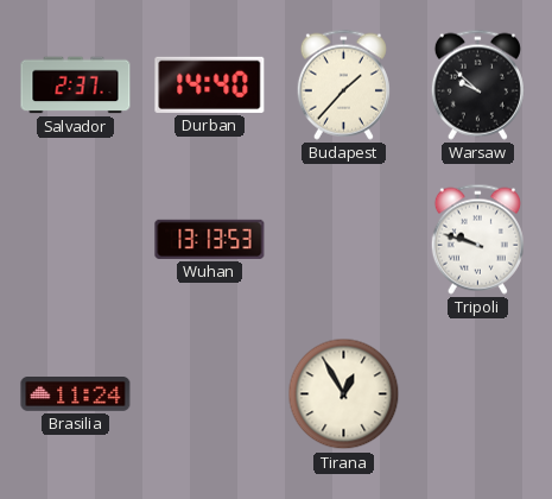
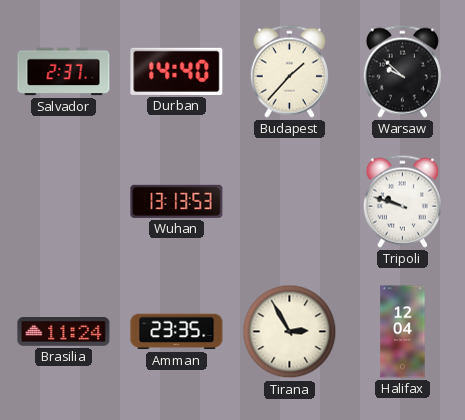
Amman: none -> 23:35
Tirana: 12:55 -> 2:55
Halifax: none -> 12:04
